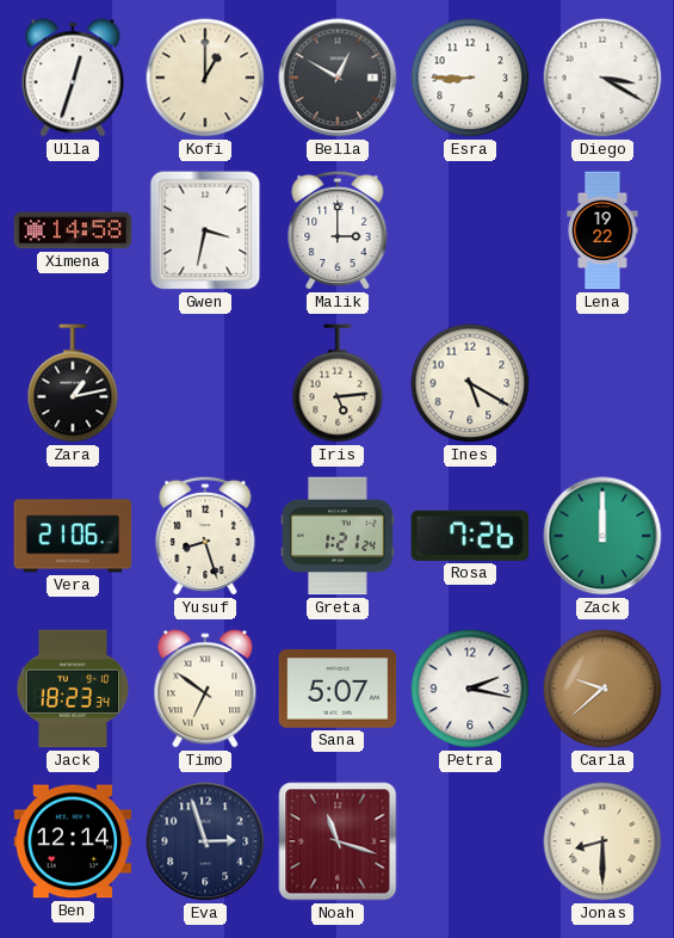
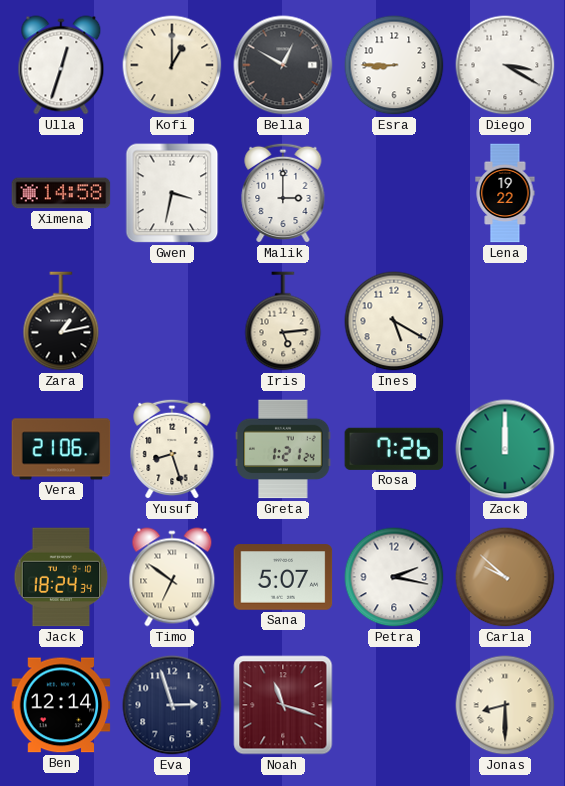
Jack: 18:23 -> 18:24
Carla: 9:38 -> 9:52
